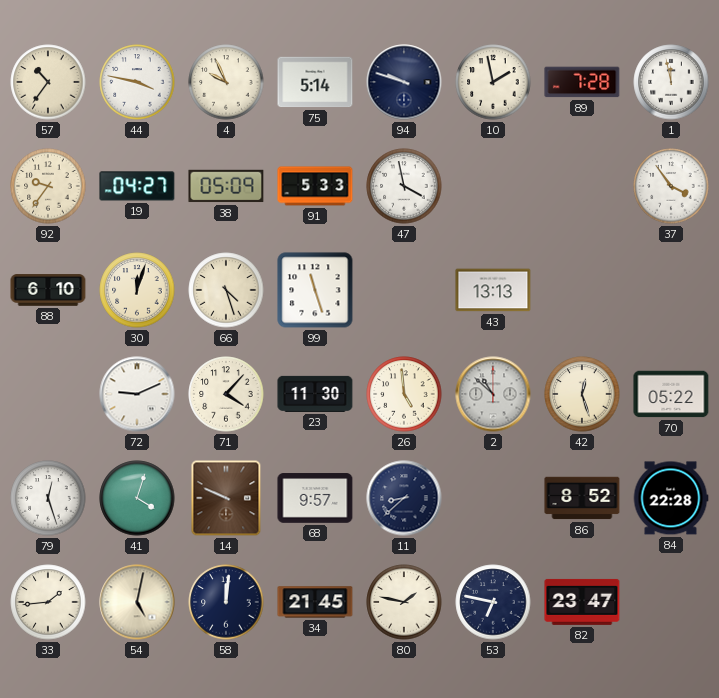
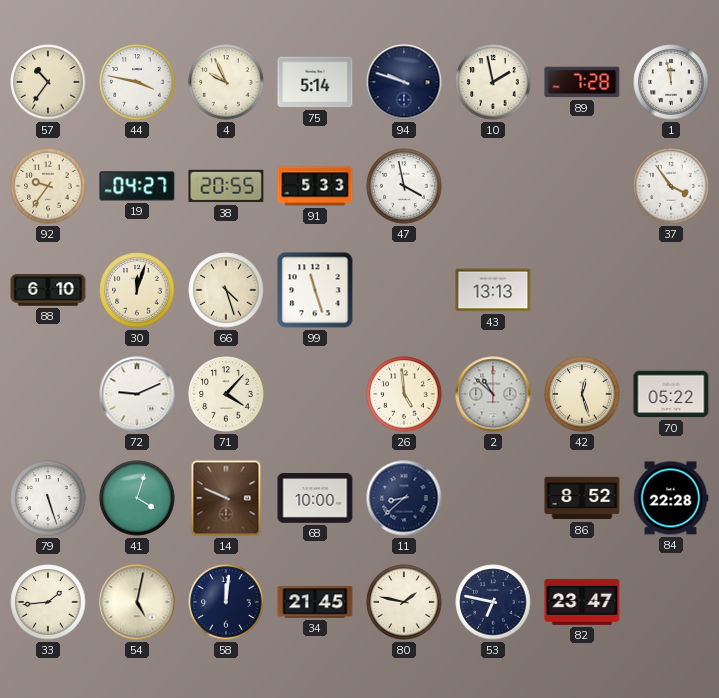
38: 05:09 -> 20:55
23: 11:30 -> none
79: 12:27 -> 5:27
68: 9:57 -> 10:00
